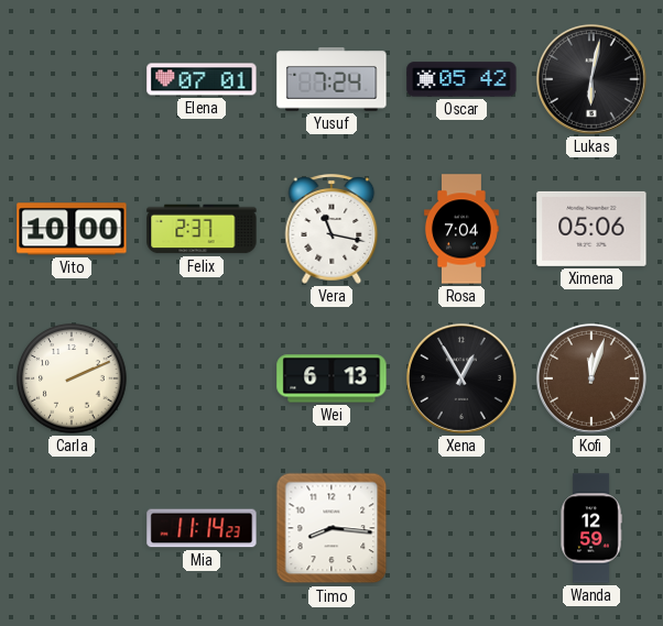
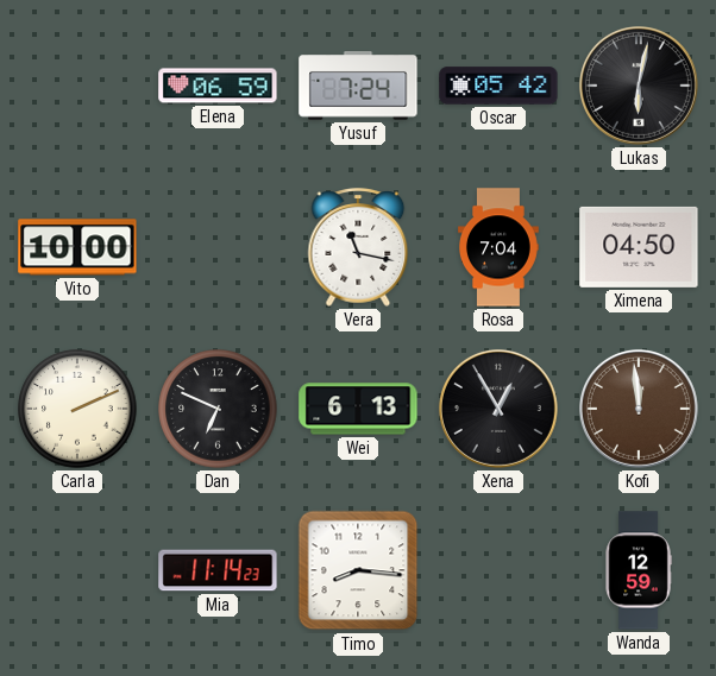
Elena: 07:01 -> 06:59
Felix: 2:37 -> none
Ximena: 05:06 -> 04:50
Dan: none -> 6:49
Kofi: 12:03 -> 11:59
